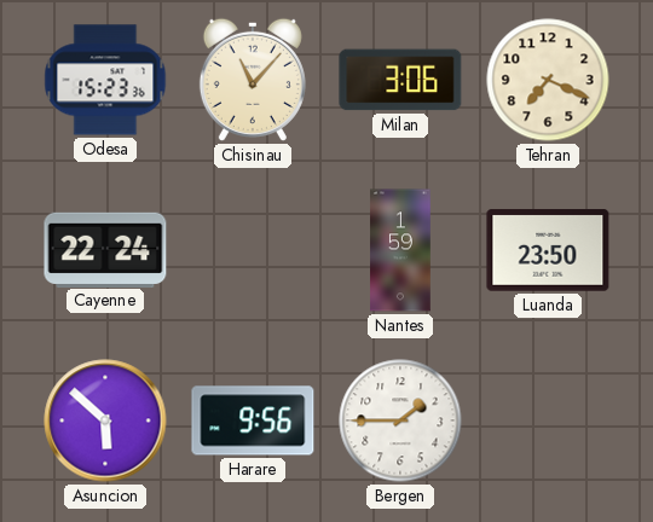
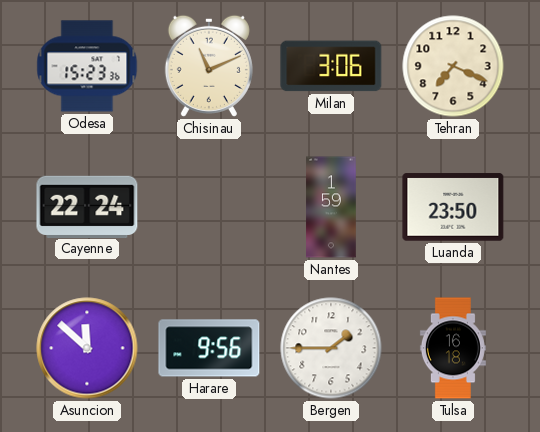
Chisinau: 11:07 -> 11:11
Asuncion: 5:52 -> 11:52
Tulsa: none -> 16:18
